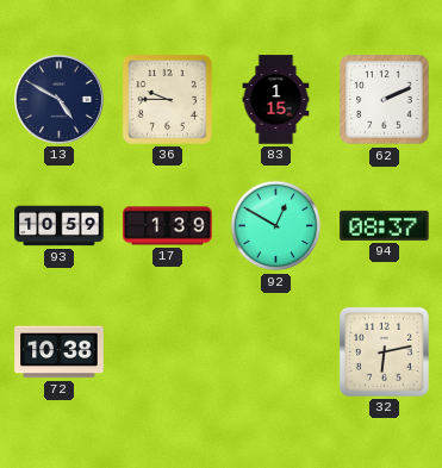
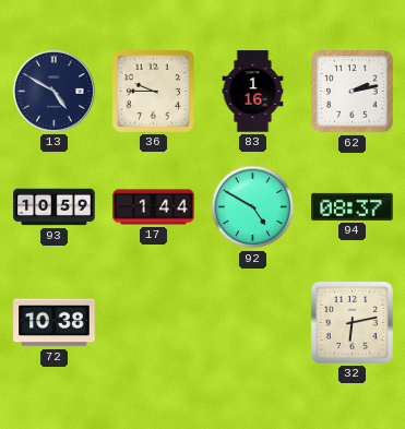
83: 1:15 -> 1:16
62: 2:11 -> 2:13
17: 1:39 -> 1:44
92: 12:50 -> 4:50
